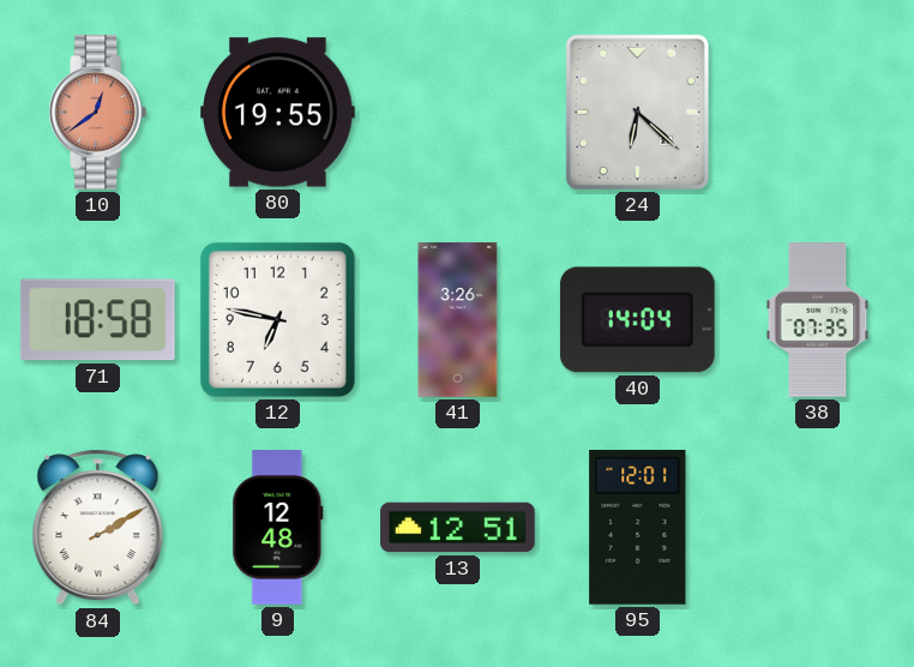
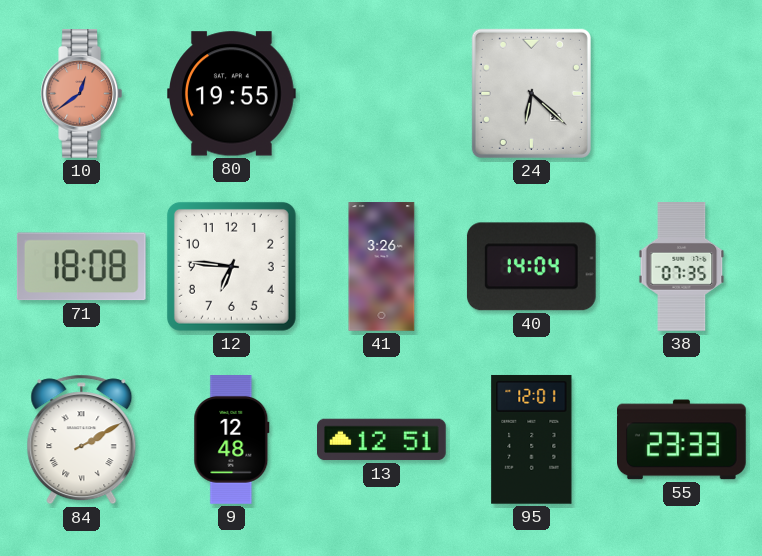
71: 18:58 -> 18:08
12: 6:47 -> 6:46
55: none -> 23:33
